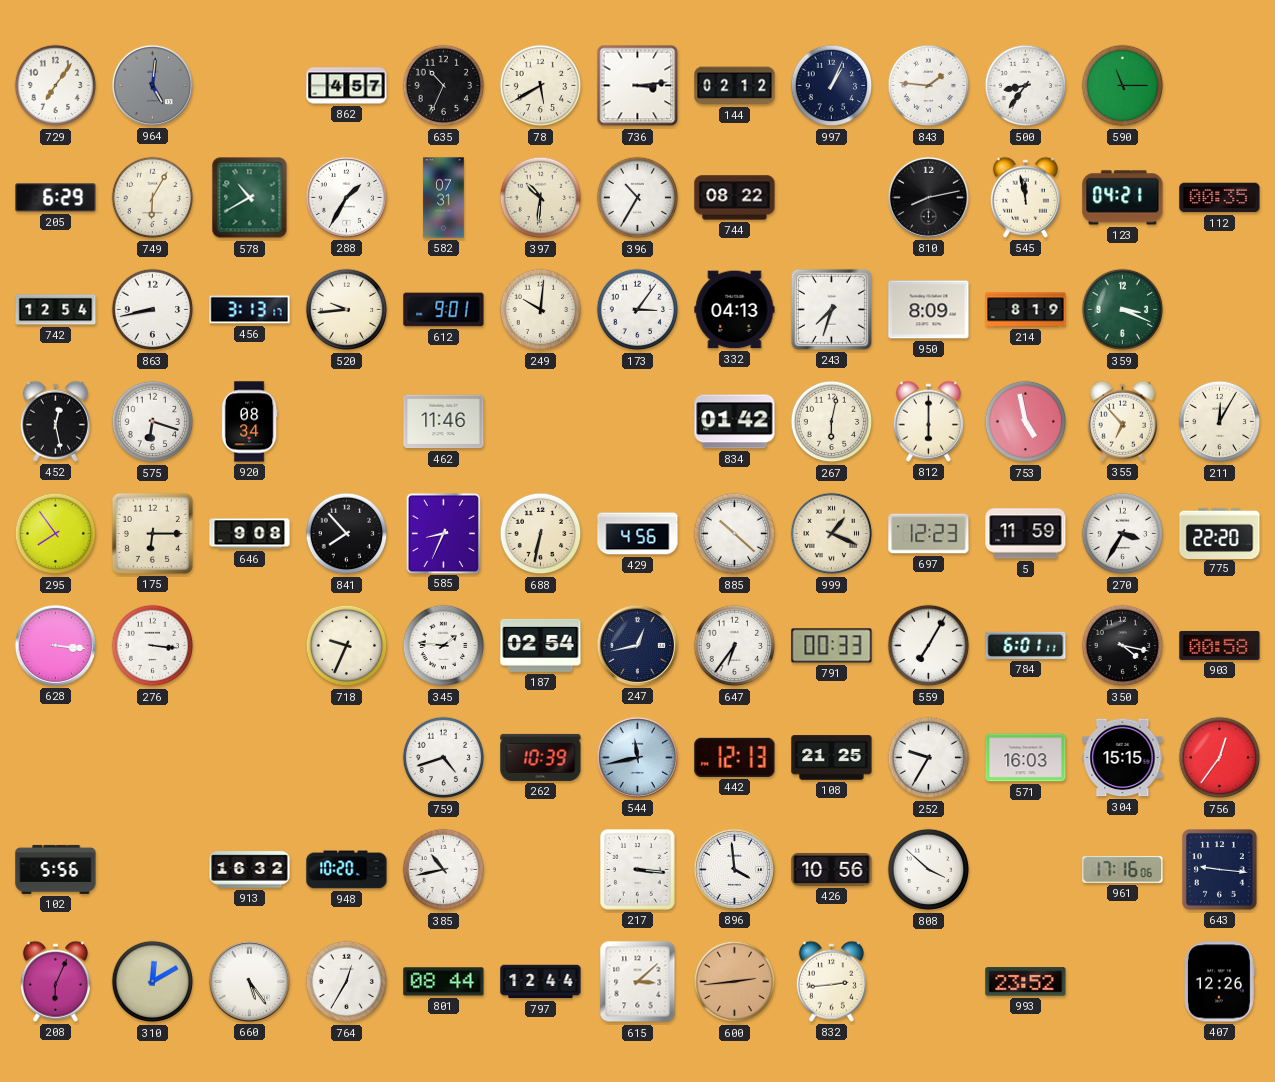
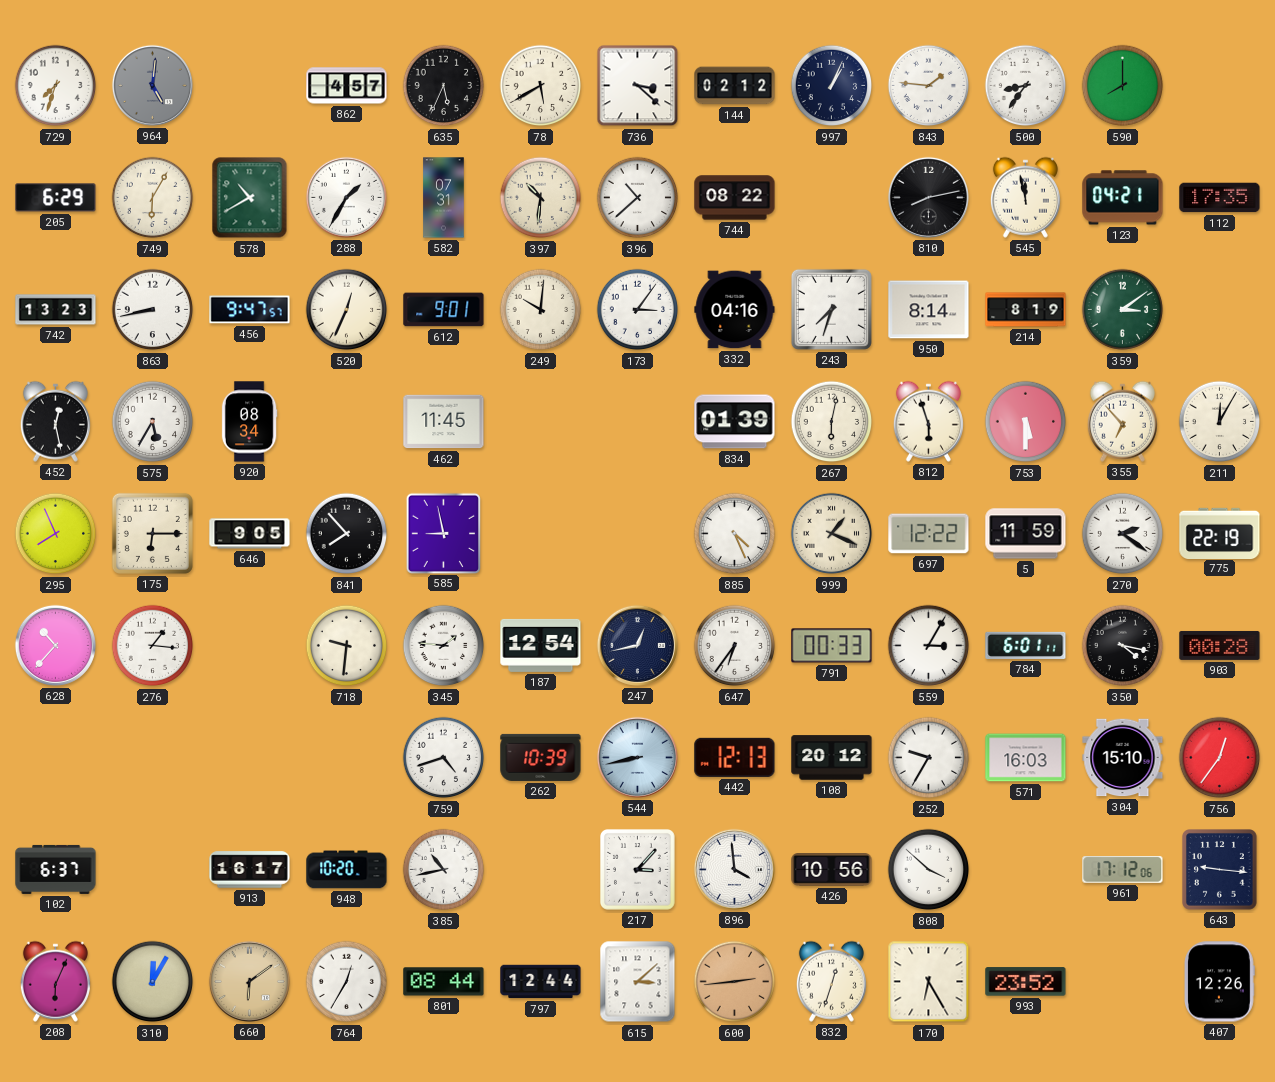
729: 7:06 -> 7:33
635: 10:34 -> 5:34
736: 3:14 -> 3:22
590: 11:15 -> 8:00
396: 10:35 -> 10:38
112: 00:35 -> 17:35
742: 12:54 -> 13:23
456: 3:13 -> 9:47
520: 9:44 -> 12:34
332: 04:13 -> 04:16
950: 8:09 -> 8:14
359: 3:19 -> 3:09
575: 6:18 -> 5:35
462: 11:46 -> 11:45
834: 01:42 -> 01:39
812: 6:00 -> 5:57
753: 4:58 -> 5:30
295: 7:54 -> 7:56
646: 9:08 -> 9:05
585: 8:34 -> 8:58
688: 6:32 -> none
429: 4:56 -> none
885: 10:22 -> 4:26
697: 12:23 -> 12:22
270: 3:35 -> 2:21
775: 22:20 -> 22:19
628: 3:16 -> 10:37
276: 3:16 -> 1:16
718: 9:34 -> 9:31
187: 02:54 -> 12:54
559: 7:05 -> 3:05
903: 00:58 -> 00:28
544: 11:43 -> 8:43
108: 21:25 -> 20:12
304: 15:15 -> 15:10
102: 5:56 -> 6:37
913: 16:32 -> 16:17
217: 3:16 -> 3:07
961: 17:16 -> 17:12
310: 12:10 -> 12:05
660: 5:24 -> 6:09
660 dial: white -> champagne
832: 2:44 -> 12:33
170: none -> 6:25
